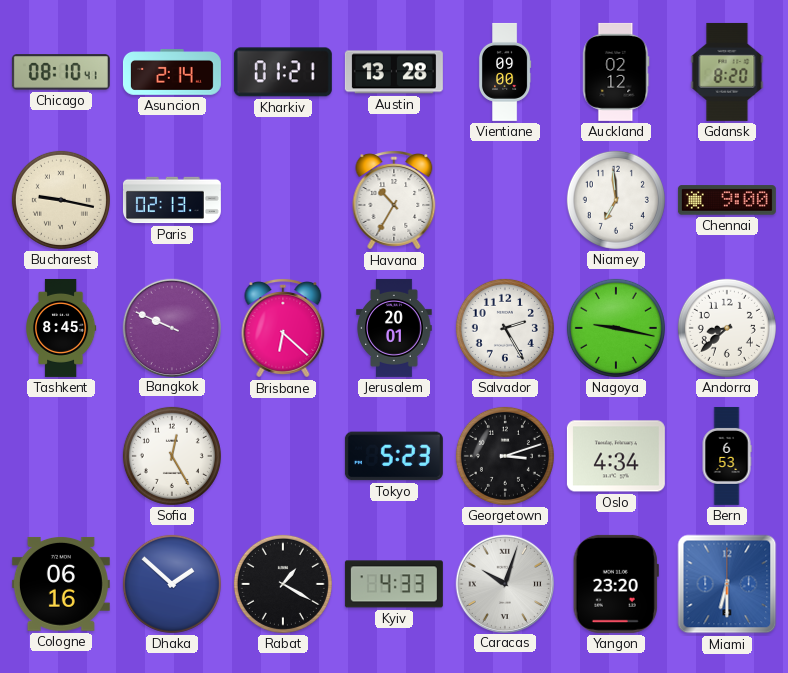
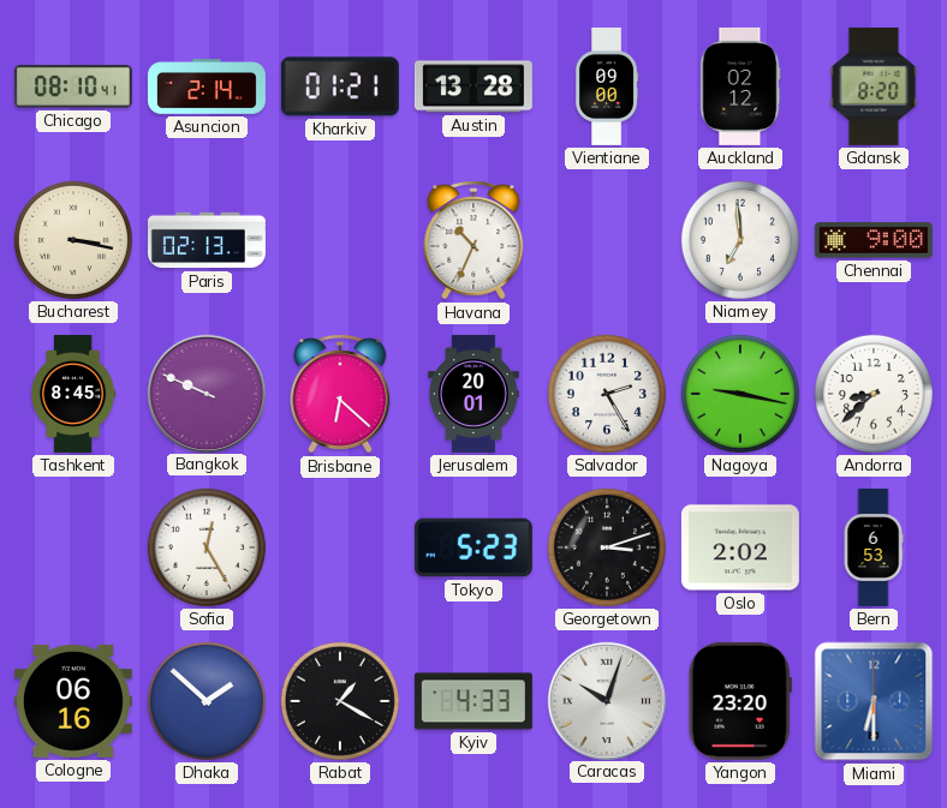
Bucharest: 9:17 -> 3:17
Havana: 10:35 -> 10:34
Oslo: 4:34 -> 2:02
